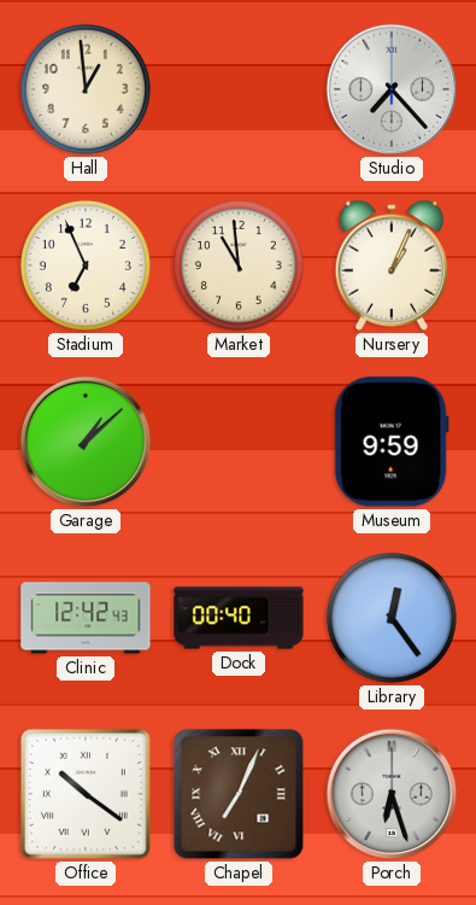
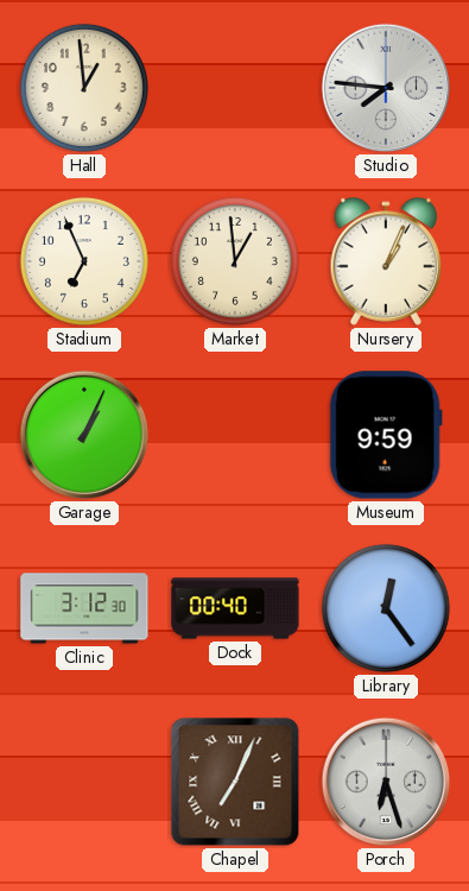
Studio: 7:23 -> 7:46
Market: 10:59 -> 12:59
Garage: 1:08 -> 1:04
Clinic: 12:42 -> 3:12
Office: 10:21 -> none
